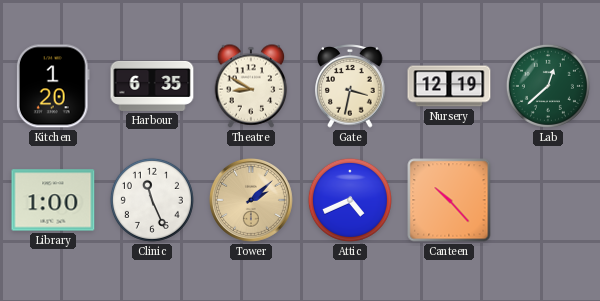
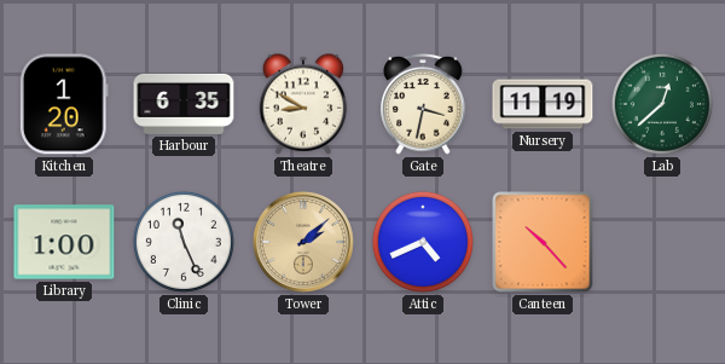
Nursery: 12:19 -> 11:19
